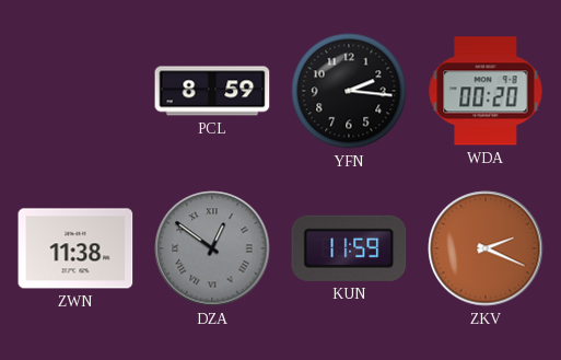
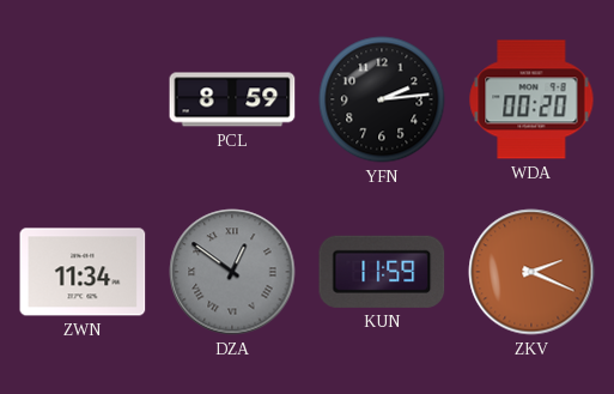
YFN: 2:16 -> 2:14
ZWN: 11:38 -> 11:34
